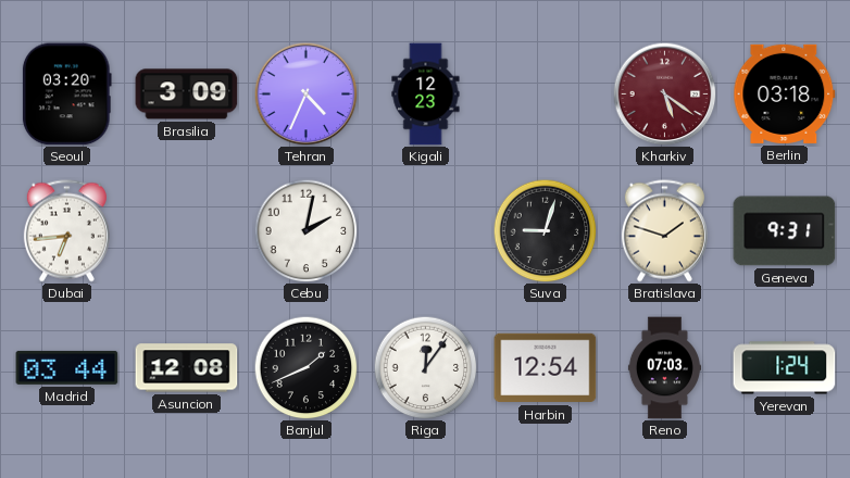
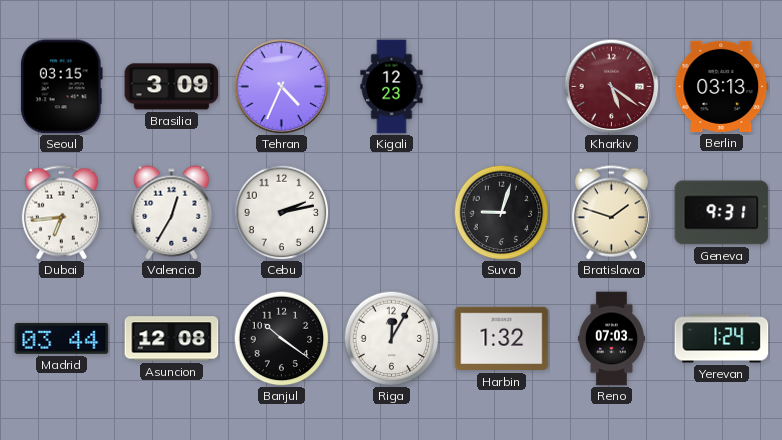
Seoul: 03:20 -> 03:15
Berlin: 03:18 -> 03:13
Valencia: none -> 12:35
Cebu: 2:02 -> 2:13
Banjul: 1:41 -> 10:21
Riga: 12:06 -> 12:05
Harbin: 12:54 -> 1:32
